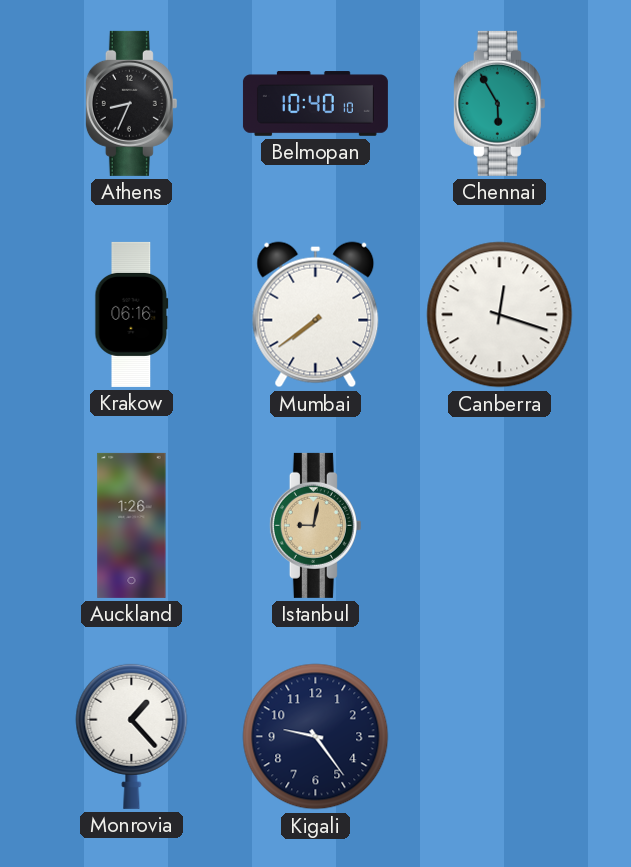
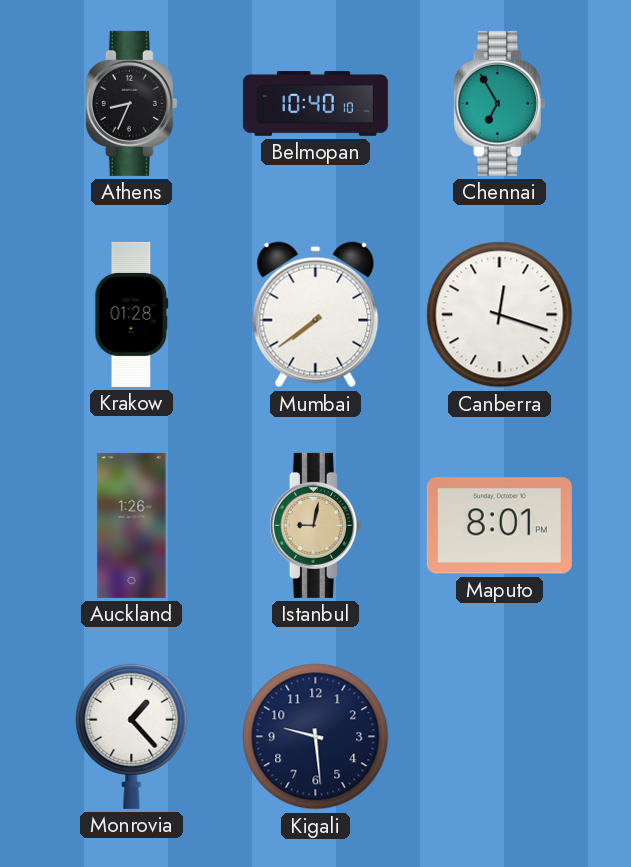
Chennai: 5:55 -> 6:55
Krakow: 06:16 -> 01:28
Maputo: none -> 8:01
Kigali: 9:24 -> 9:29
